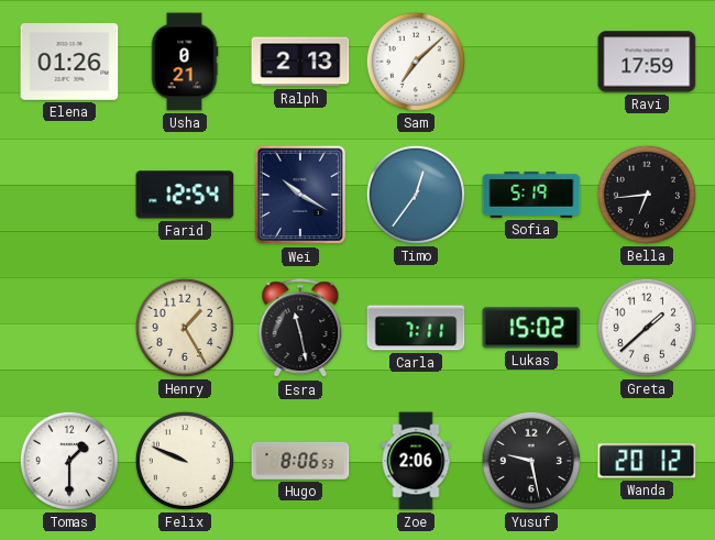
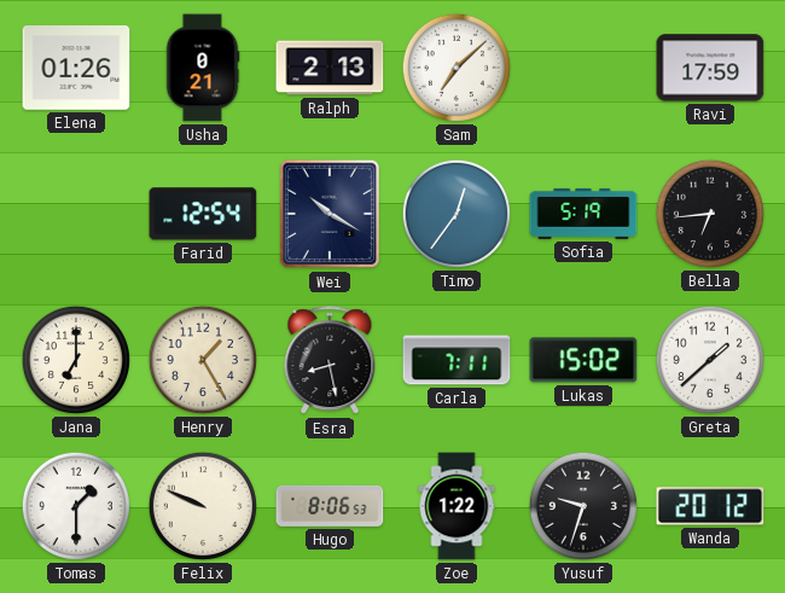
Jana: none -> 7:00
Esra: 11:28 -> 8:28
Zoe: 2:06 -> 1:22
Yusuf: 9:28 -> 9:33
